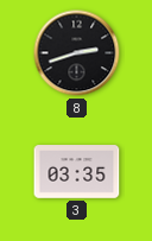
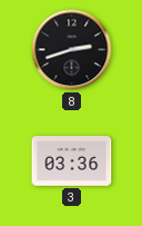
3: 03:35 -> 03:36
